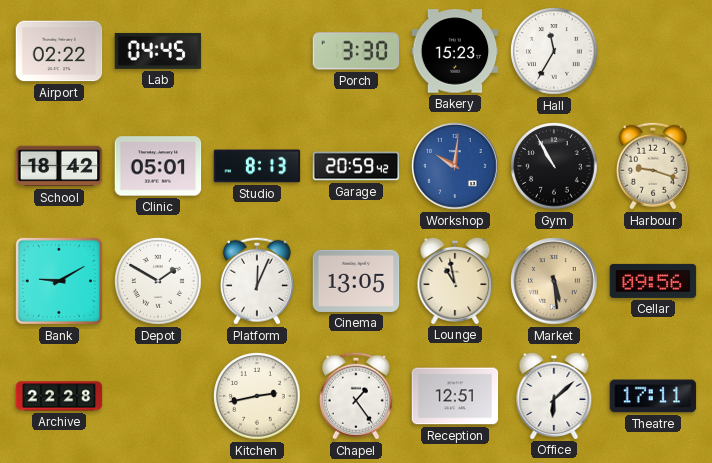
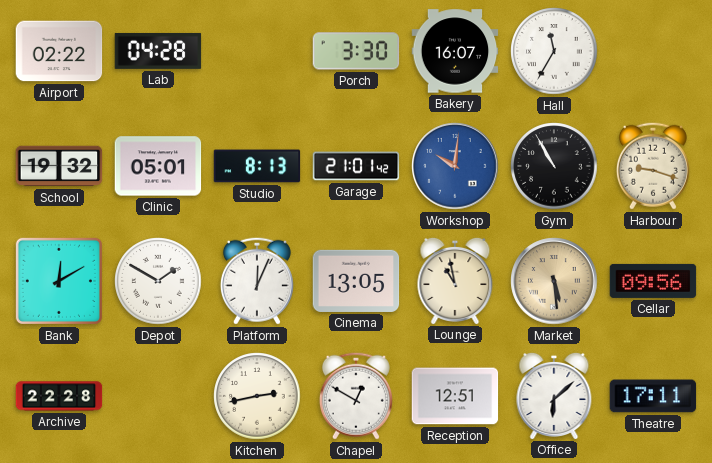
Lab: 04:45 -> 04:28
Bakery: 15:23 -> 16:07
School: 18:42 -> 19:32
Garage: 20:59 -> 21:01
Bank: 9:10 -> 12:10
Chapel: 1:24 -> 12:50
